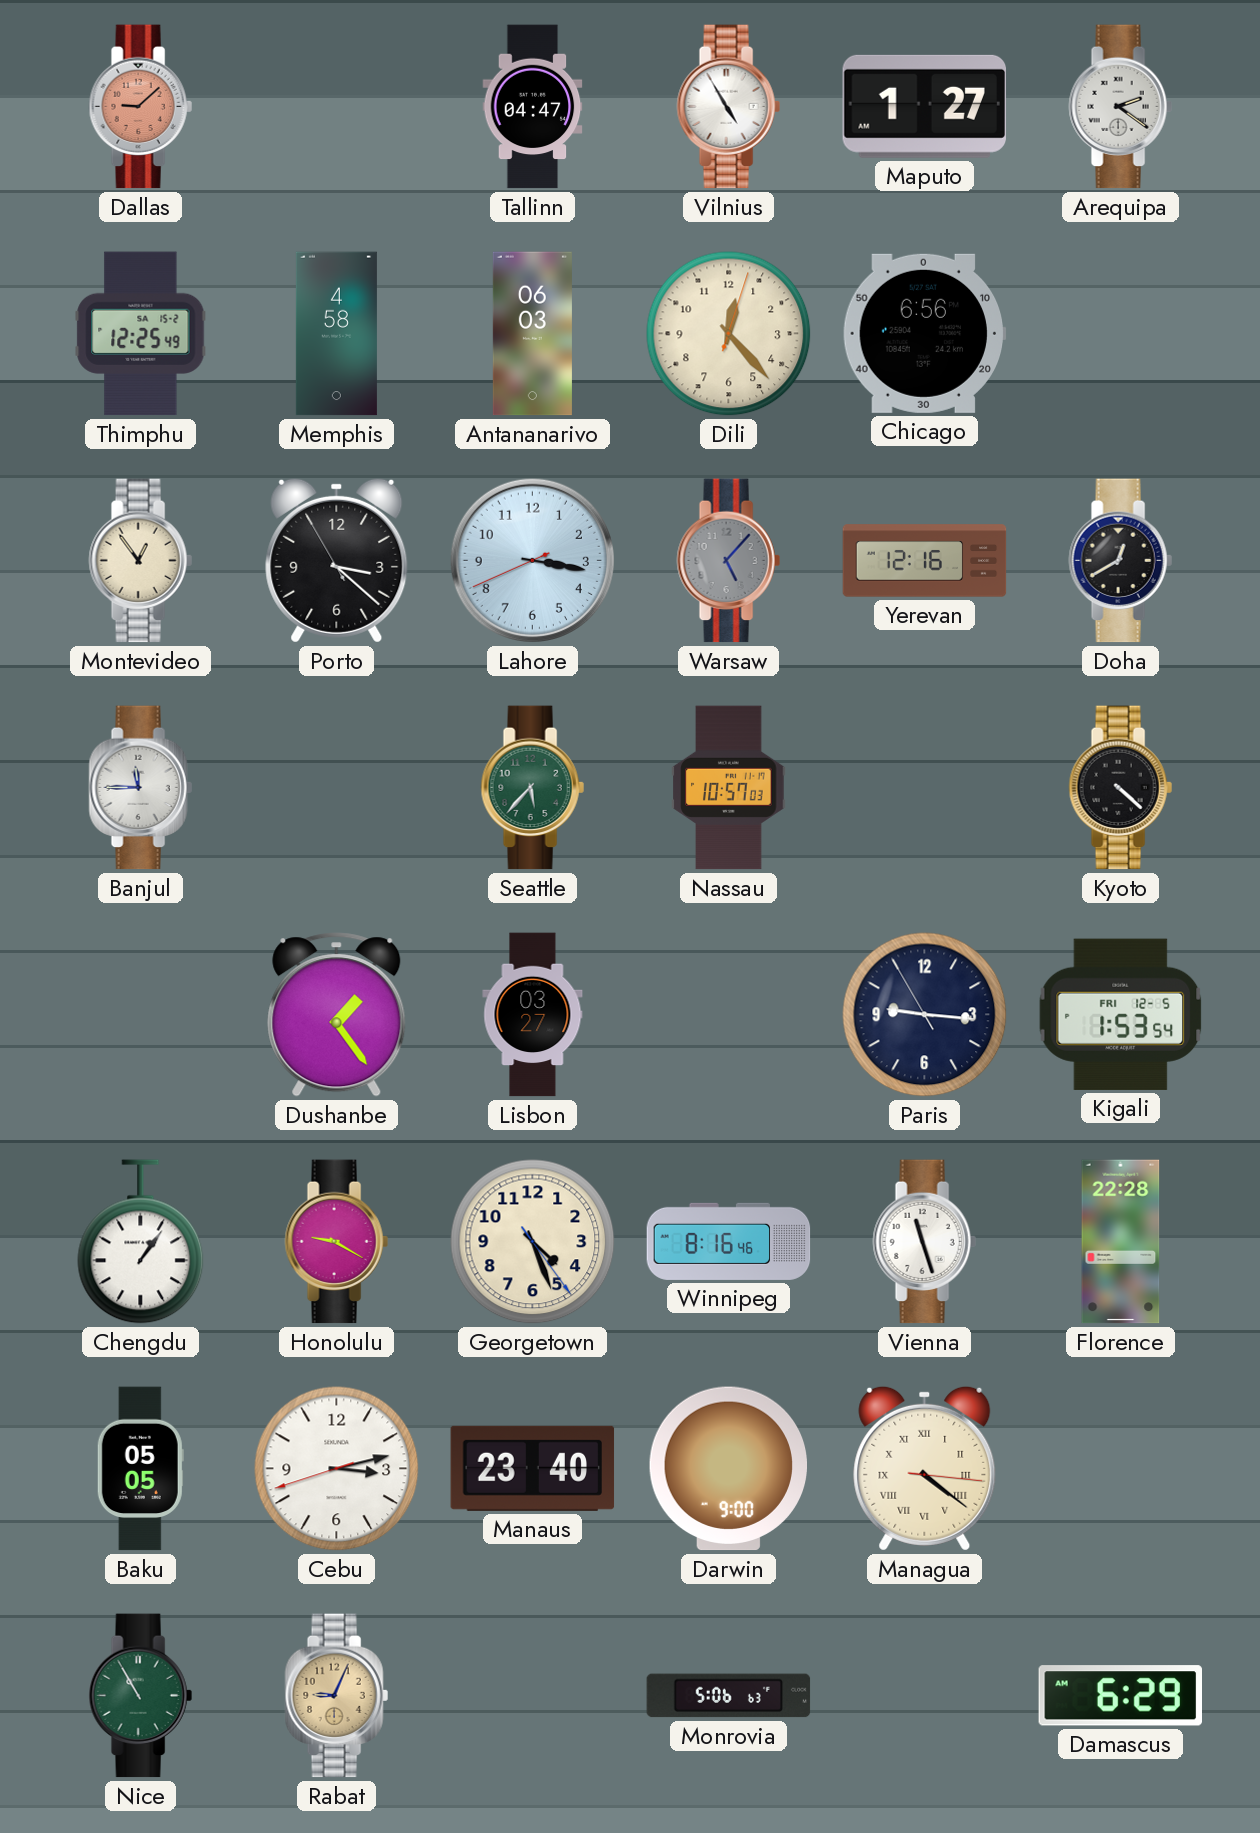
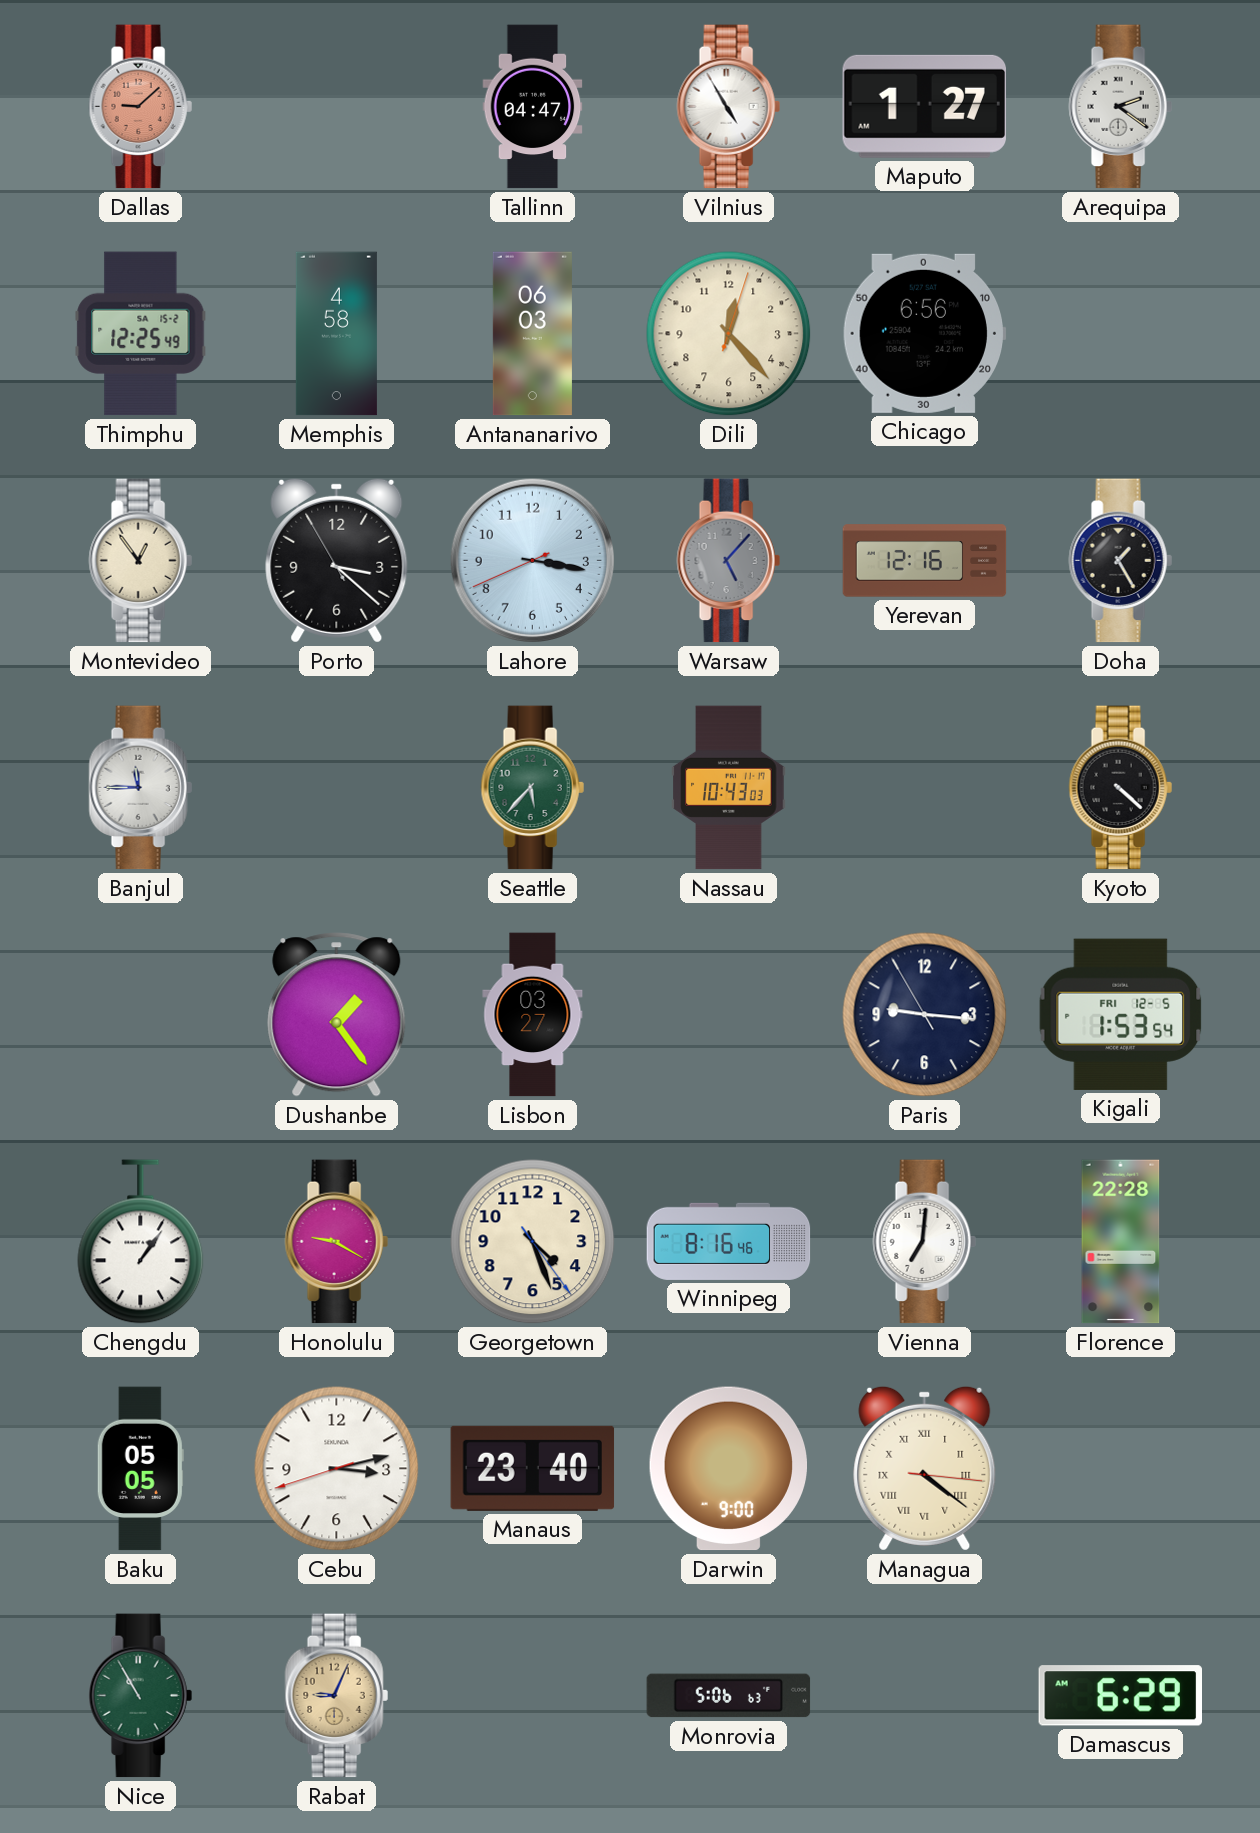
Doha: 12:40 -> 1:25
Nassau: 10:57 -> 10:43
Vienna: 11:27 -> 7:01
